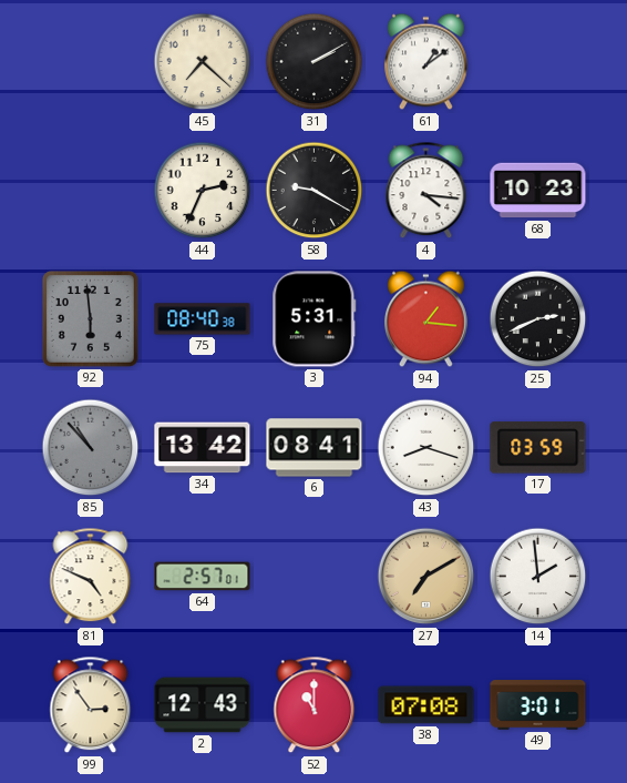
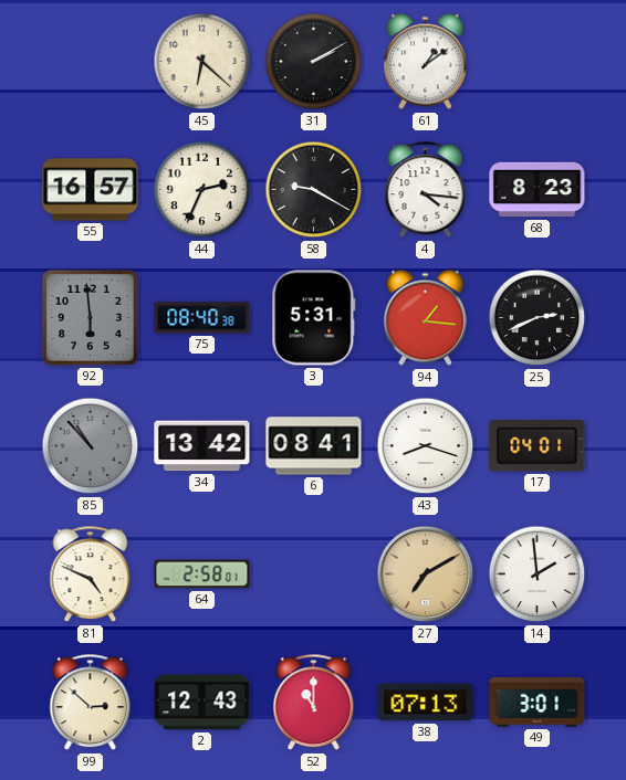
45: 7:22 -> 6:22
55: none -> 16:57
68: 10:23 -> 8:23
17: 03:59 -> 04:01
64: 2:57 -> 2:58
99: 2:54 -> 2:52
38: 07:08 -> 07:13
